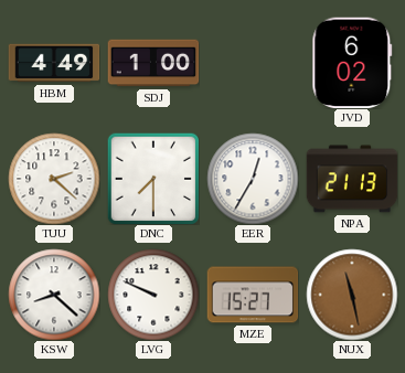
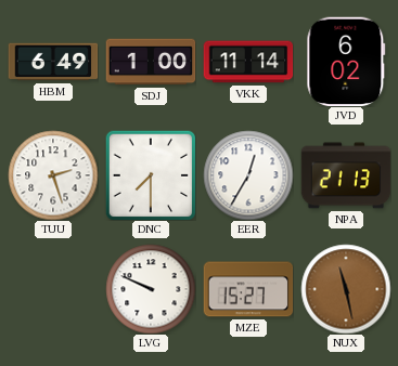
HBM: 4:49 -> 6:49
VKK: none -> 11:14
TUU: 2:22 -> 2:27
KSW: 8:22 -> none
